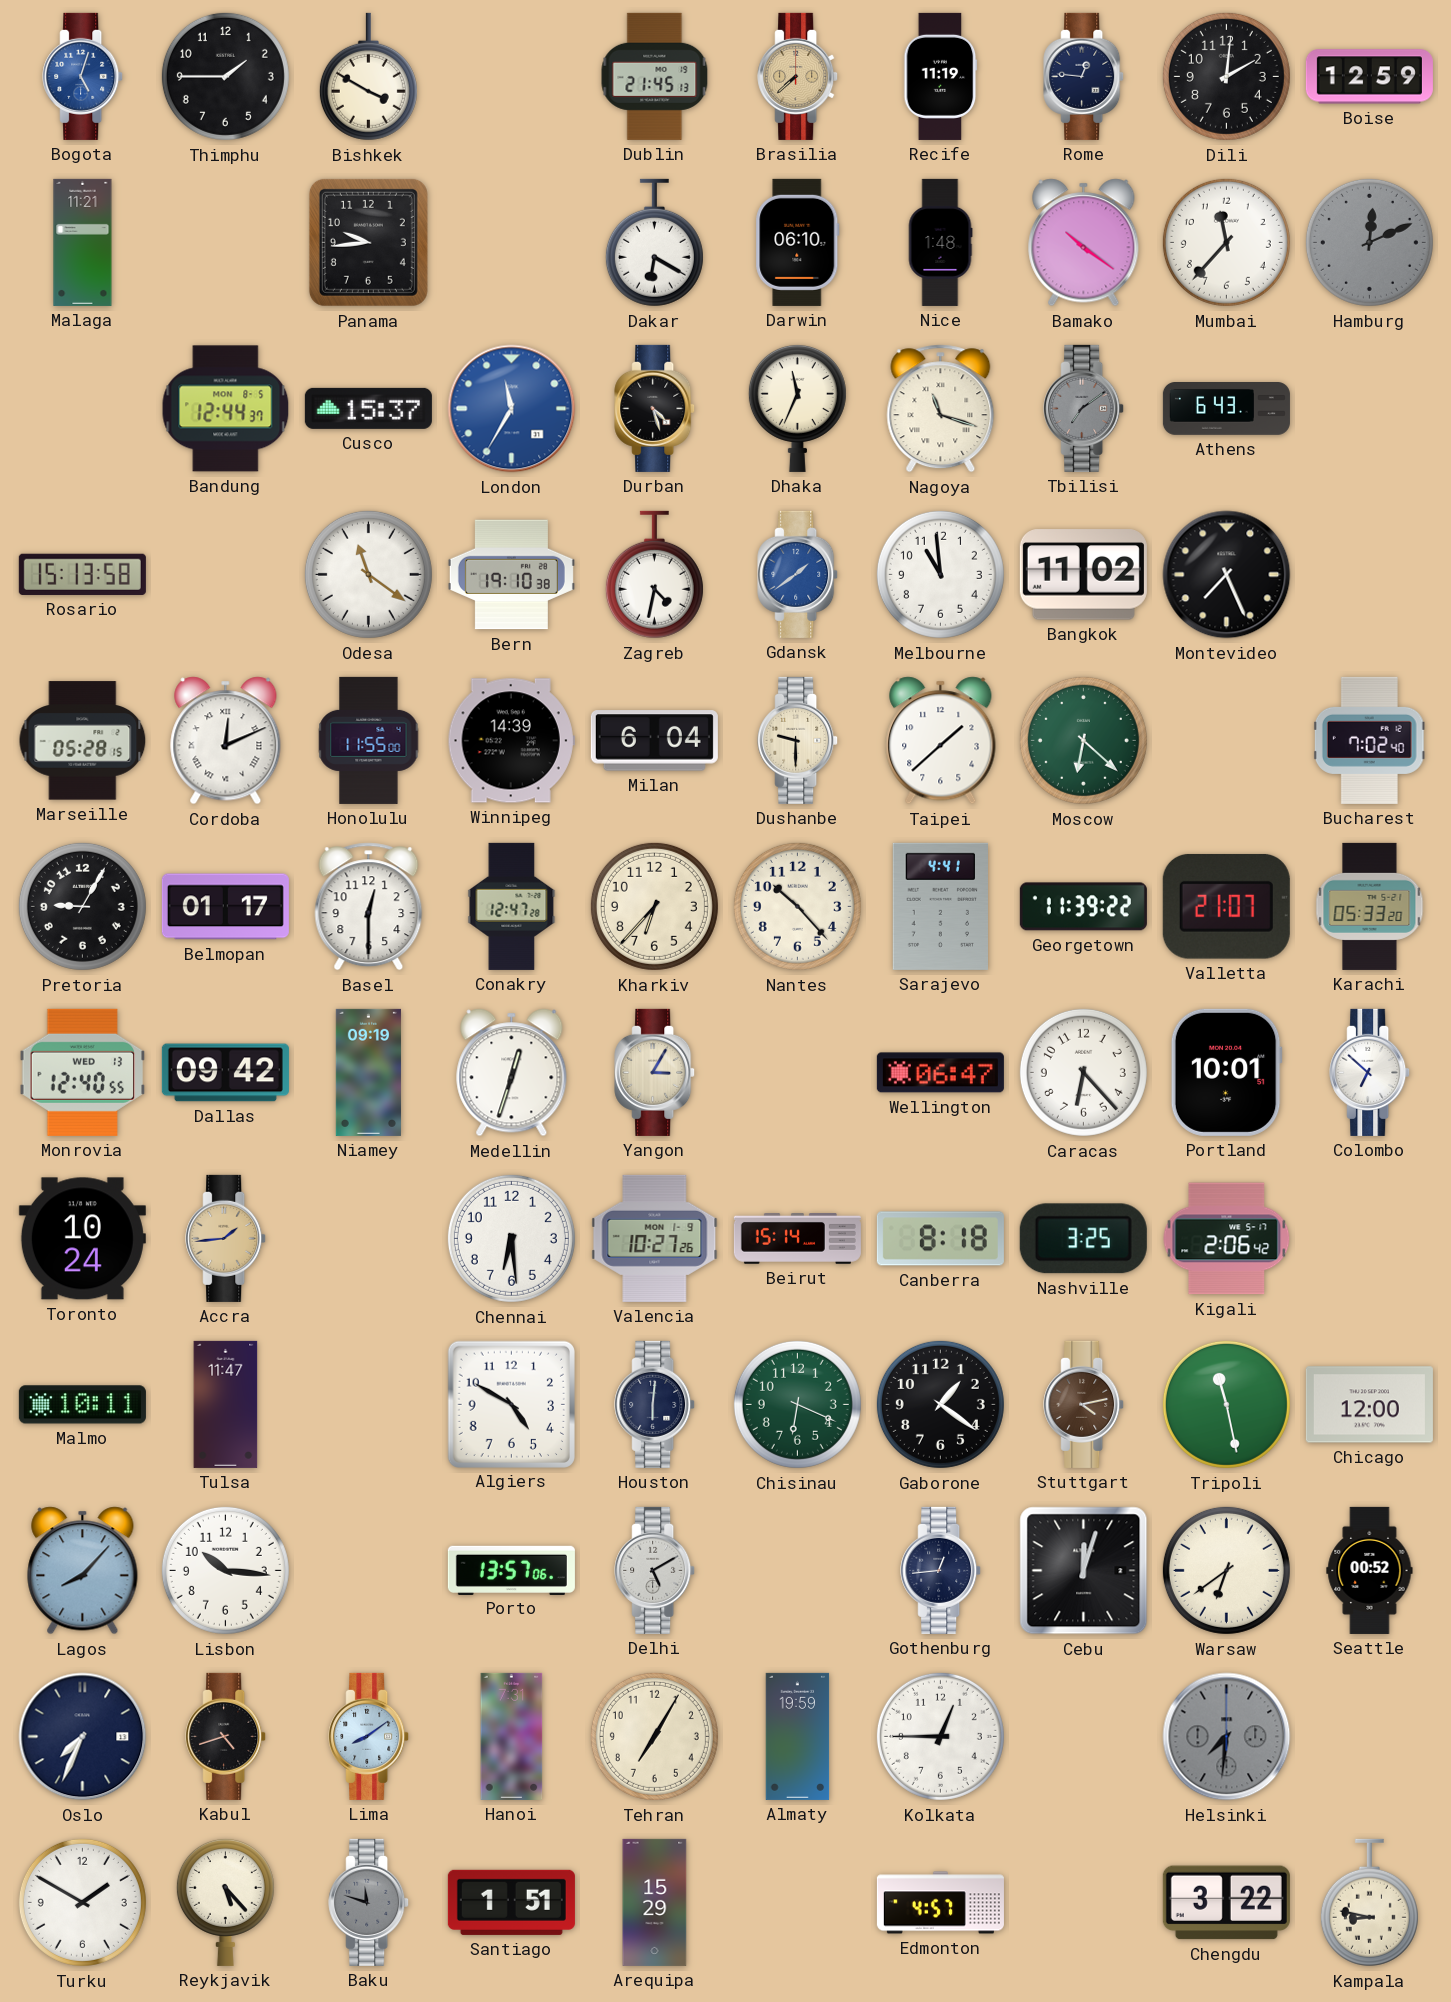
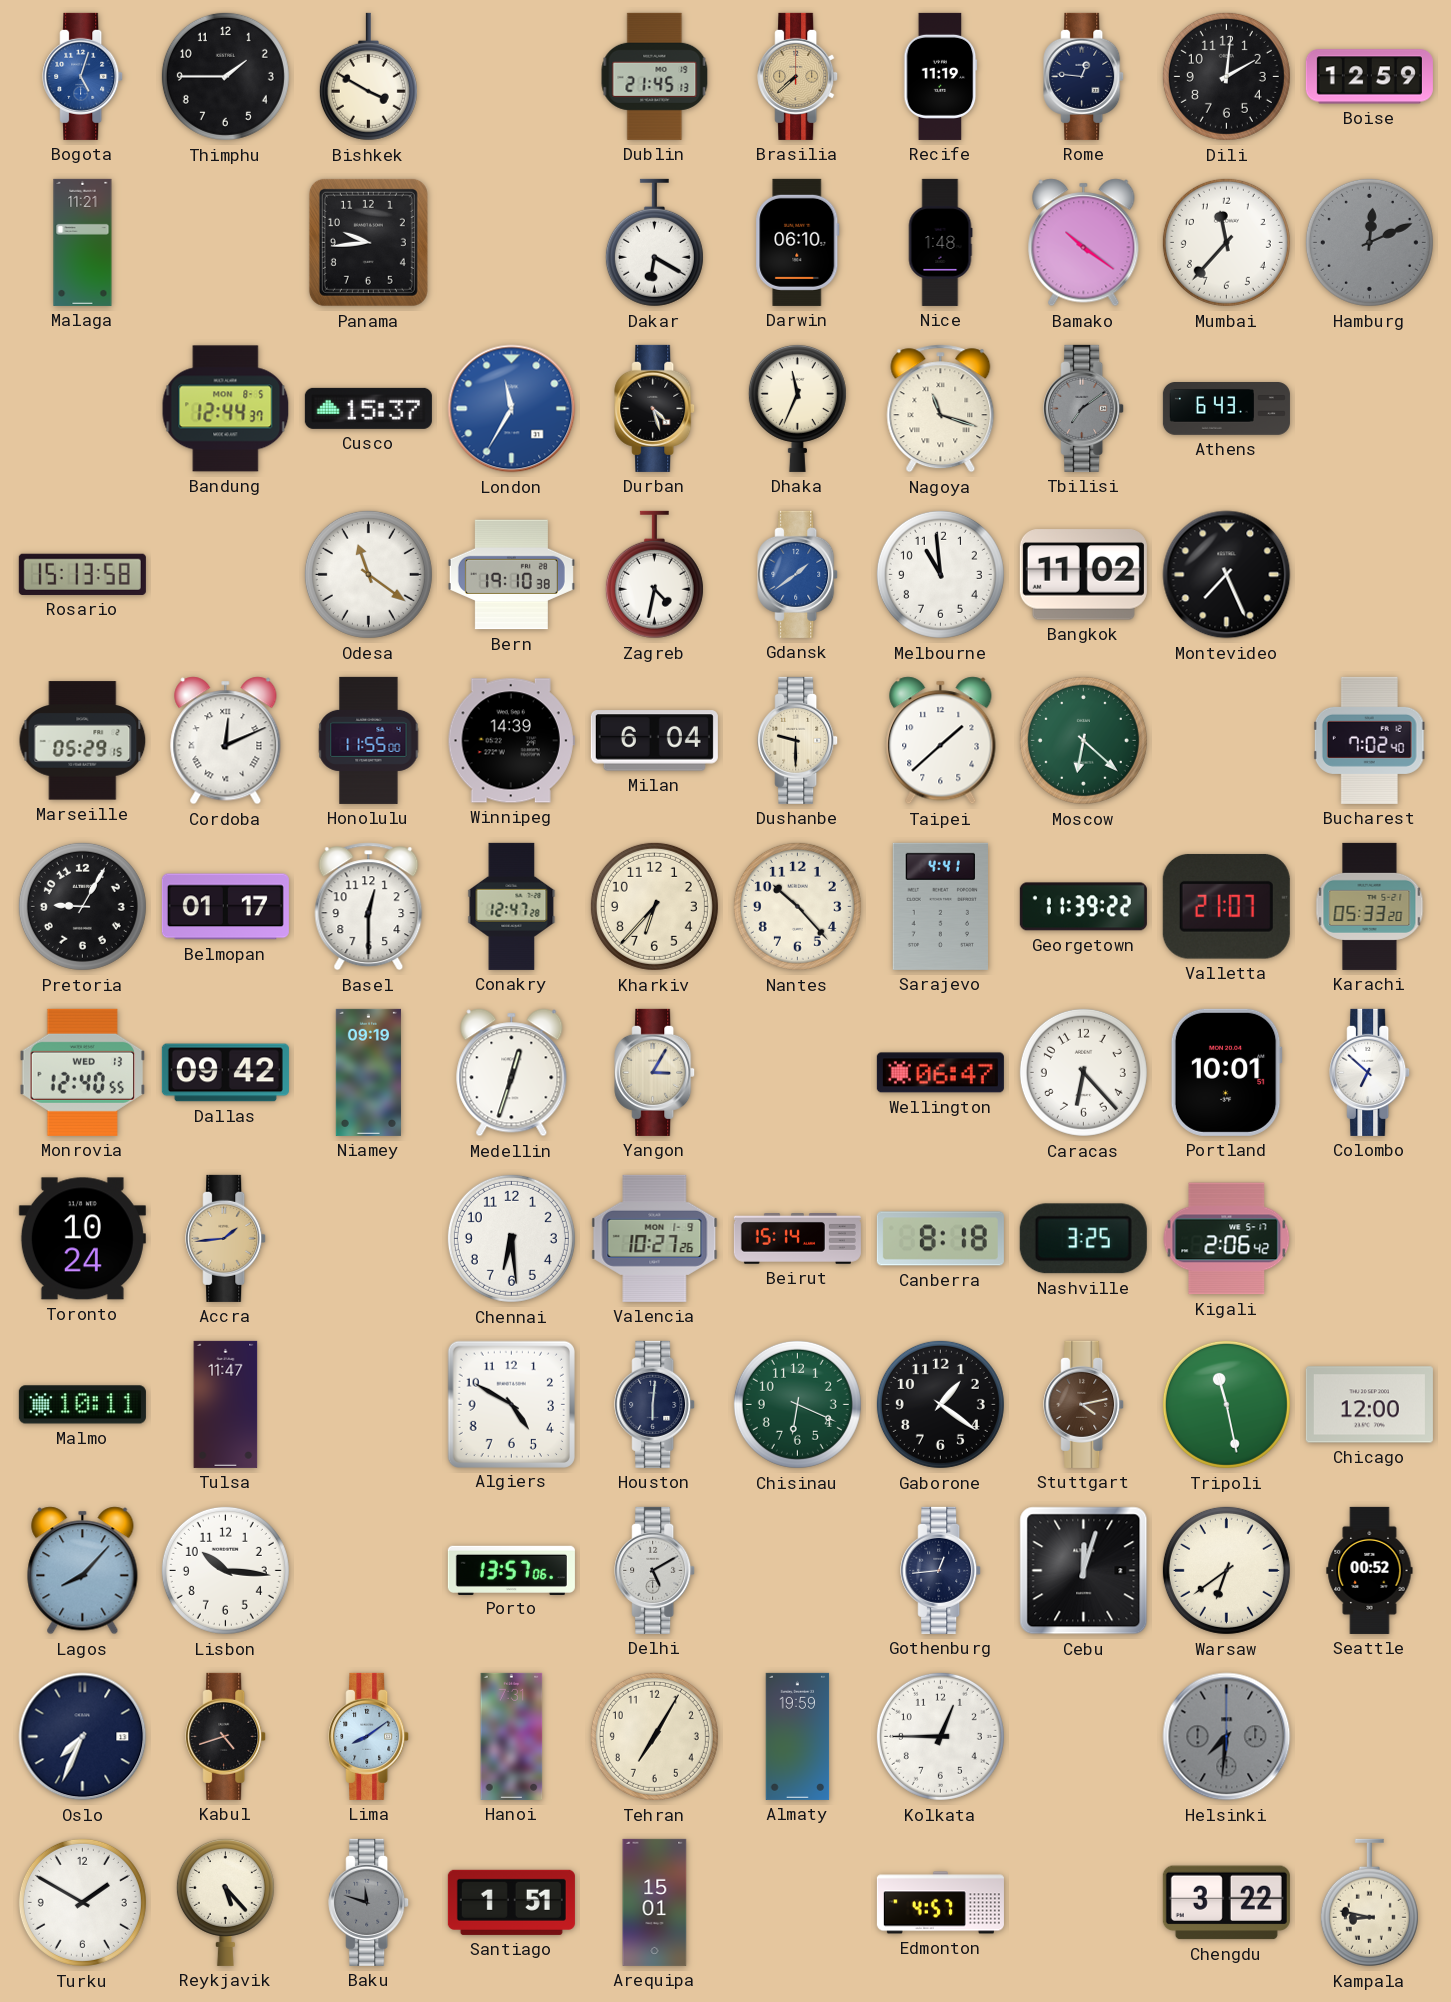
Marseille: 05:28 -> 05:29
Arequipa: 15:29 -> 15:01
